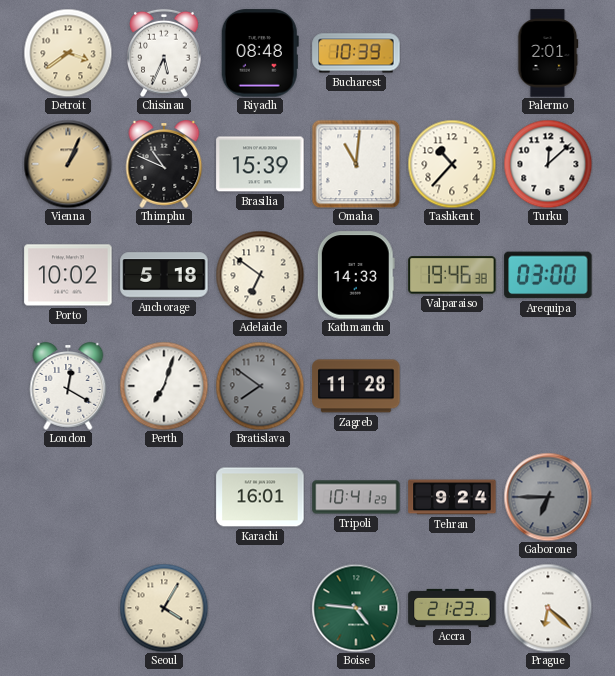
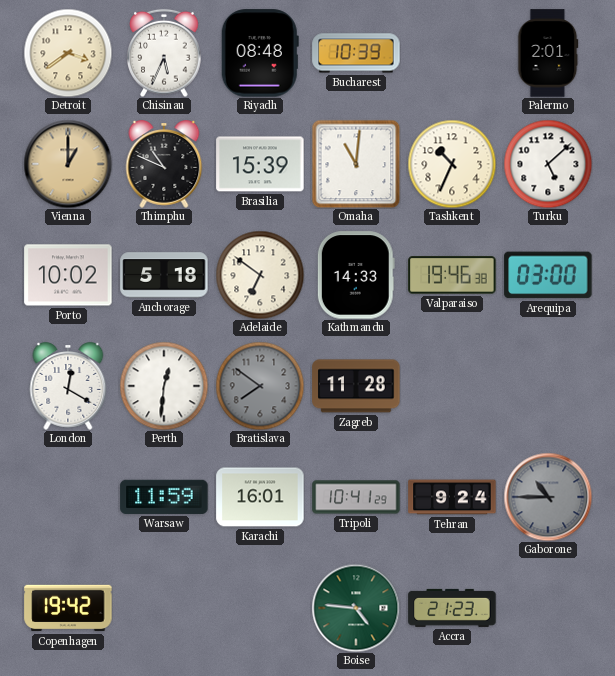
Vienna: 1:04 -> 1:00
Tashkent: 10:37 -> 10:34
Turku: 12:08 -> 5:08
Perth: 7:03 -> 12:31
Warsaw: none -> 11:59
Gaborone: 6:45 -> 10:45
Copenhagen: none -> 19:42
Seoul: 4:05 -> none
Prague: 6:22 -> none
